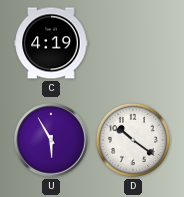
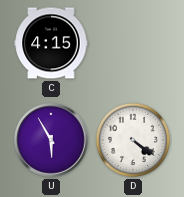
C: 4:19 -> 4:15
D: 10:21 -> 4:21
